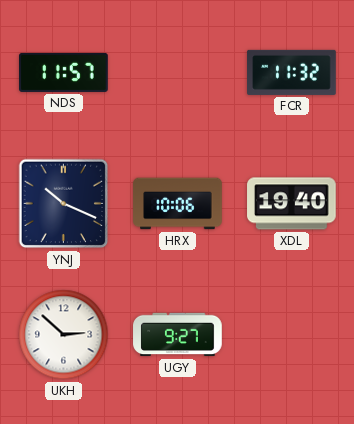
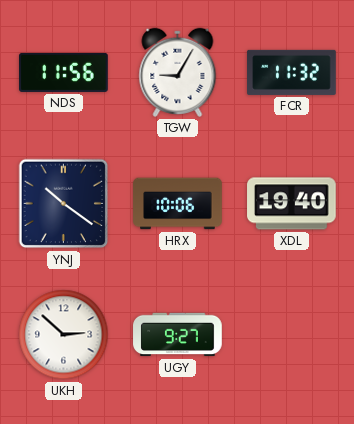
NDS: 11:57 -> 11:56
TGW: none -> 9:05
YNJ: 10:19 -> 10:21
